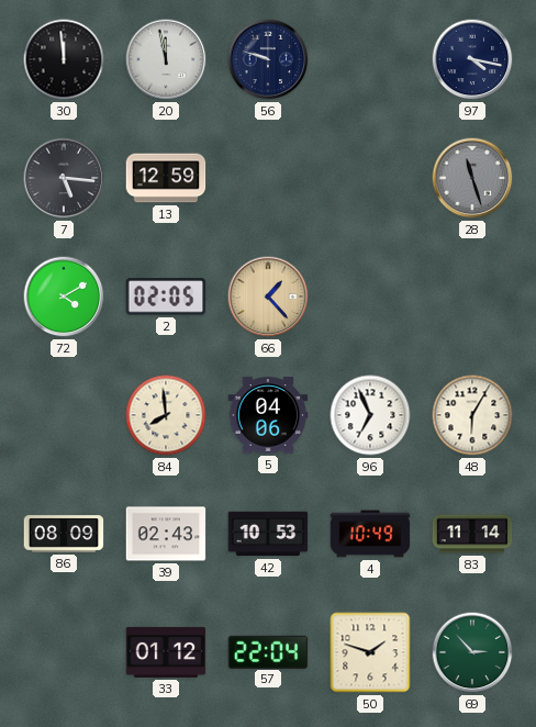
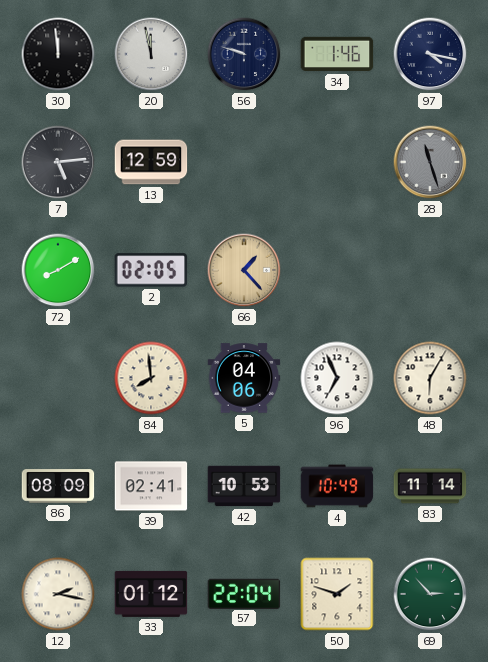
34: none -> 1:46
7: 5:16 -> 5:14
72: 4:10 -> 8:10
39: 02:43 -> 02:41
12: none -> 2:17
